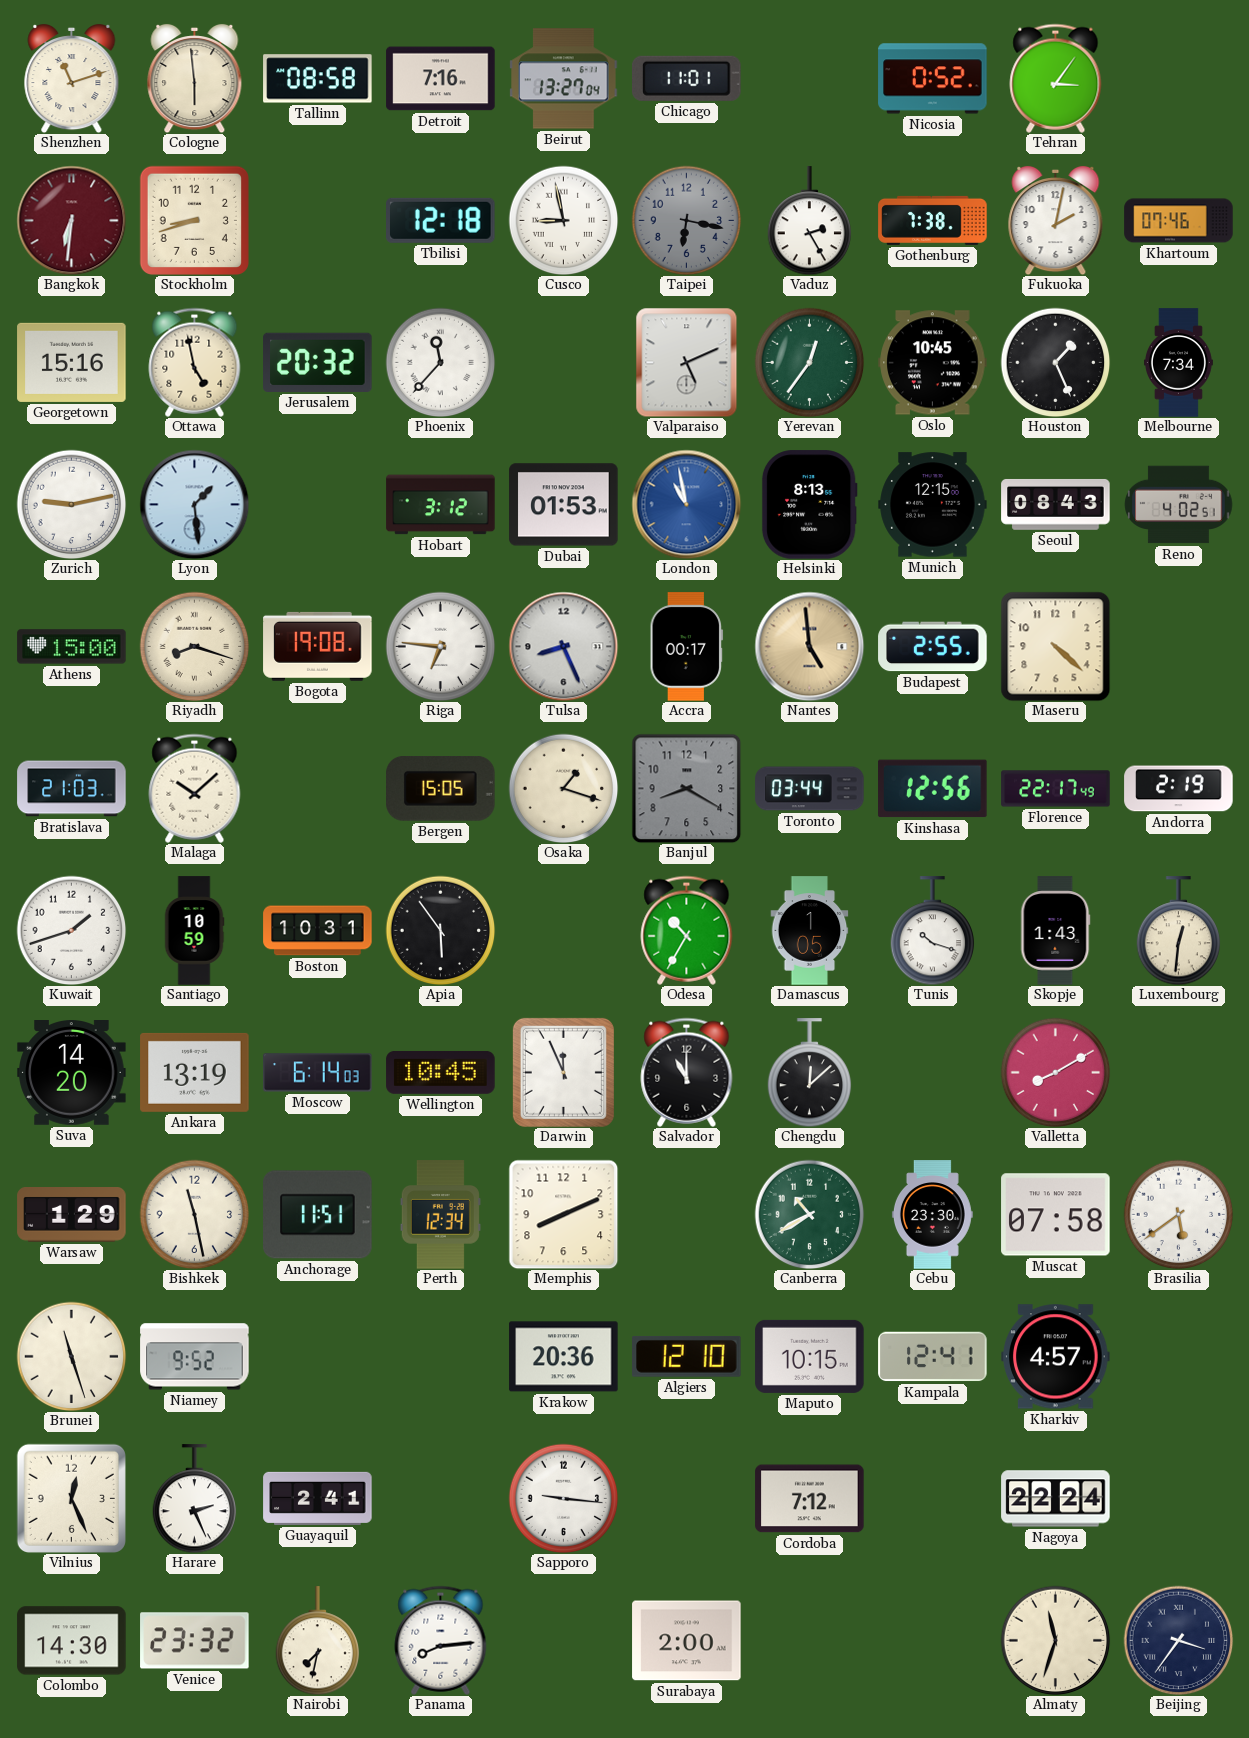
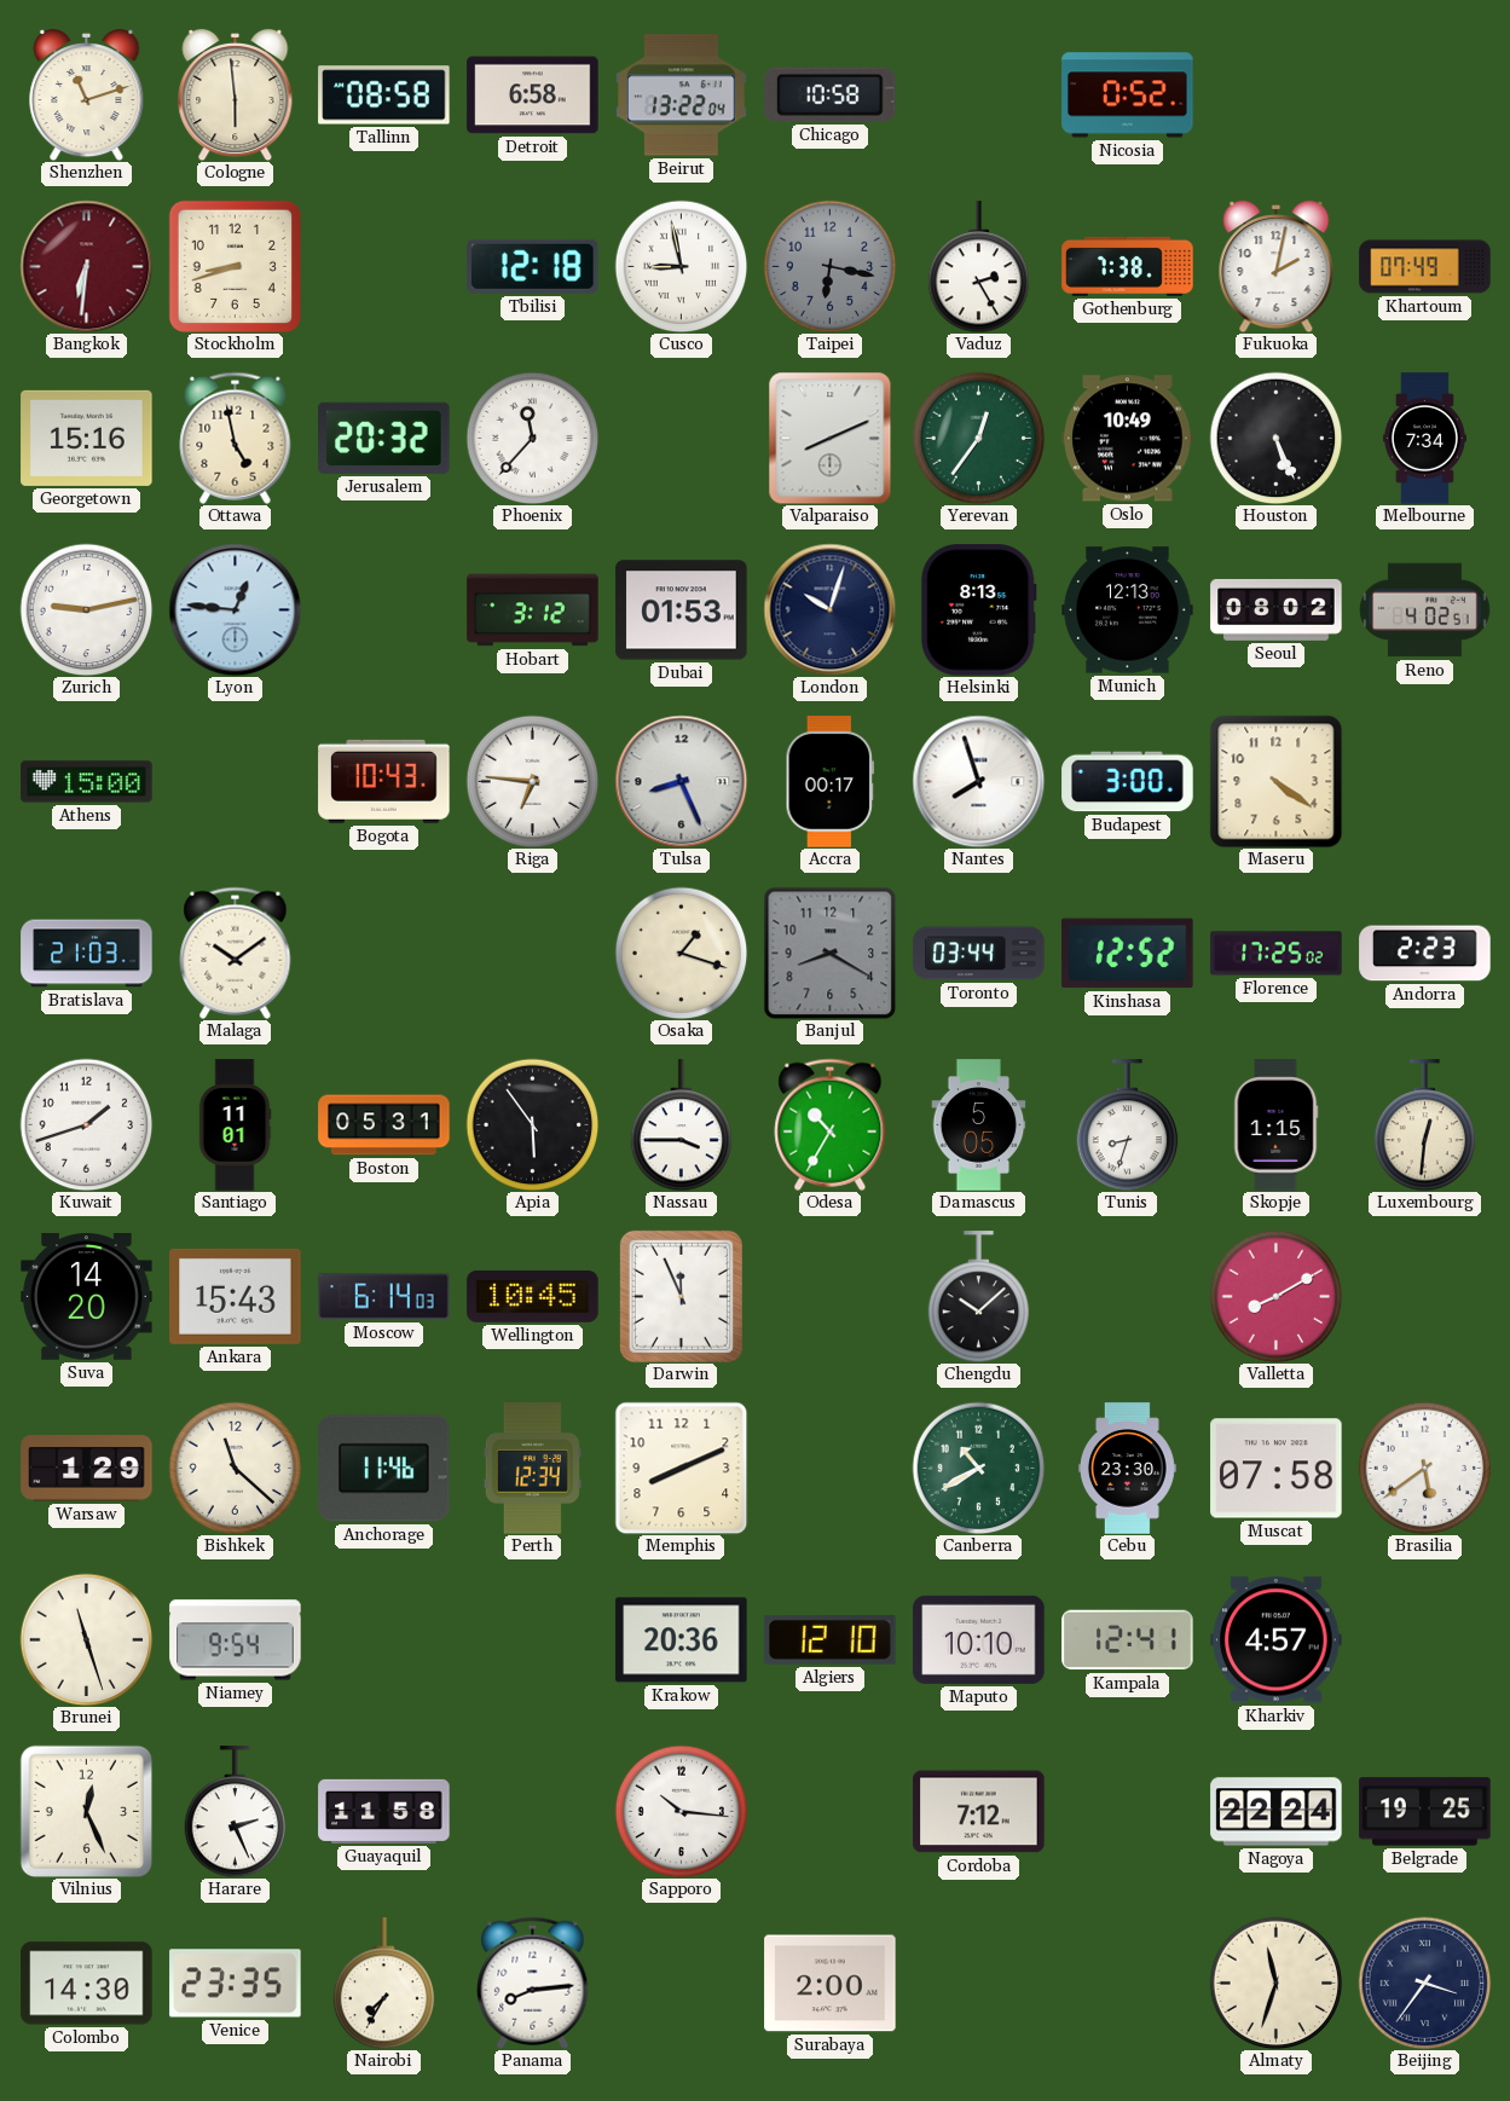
Detroit: 7:16 -> 6:58
Beirut: 13:27 -> 13:22
Chicago: 11:01 -> 10:58
Tehran: 3:06 -> none
Khartoum: 07:46 -> 07:49
Valparaiso: 5:11 -> 8:11
Oslo: 10:45 -> 10:49
Houston: 1:26 -> 5:26
Lyon: 1:29 -> 12:46
London: 10:58 -> 10:03
London dial: blue -> navy
Munich: 12:15 -> 12:13
Seoul: 08:43 -> 08:02
Riyadh: 8:18 -> none
Bogota: 19:08 -> 10:43
Nantes: 4:59 -> 7:57
Nantes dial: champagne -> white
Budapest: 2:55 -> 3:00
Maseru: 4:22 -> 4:21
Malaga: 10:08 -> 10:09
Bergen: 15:05 -> none
Kinshasa: 12:56 -> 12:52
Florence: 22:17 -> 17:25
Andorra: 2:19 -> 2:23
Santiago: 10:59 -> 11:01
Boston: 10:31 -> 05:31
Nassau: none -> 3:45
Damascus: 1:05 -> 5:05
Tunis: 10:18 -> 8:33
Skopje: 1:43 -> 1:15
Ankara: 13:19 -> 15:43
Salvador: 11:00 -> none
Chengdu: 12:08 -> 10:08
Bishkek: 11:28 -> 11:22
Anchorage: 11:51 -> 11:46
Niamey: 9:52 -> 9:54
Maputo: 10:15 -> 10:10
Guayaquil: 2:41 -> 11:58
Sapporo: 9:16 -> 10:16
Belgrade: none -> 19:25
Venice: 23:32 -> 23:35
Nairobi: 7:32 -> 7:35
